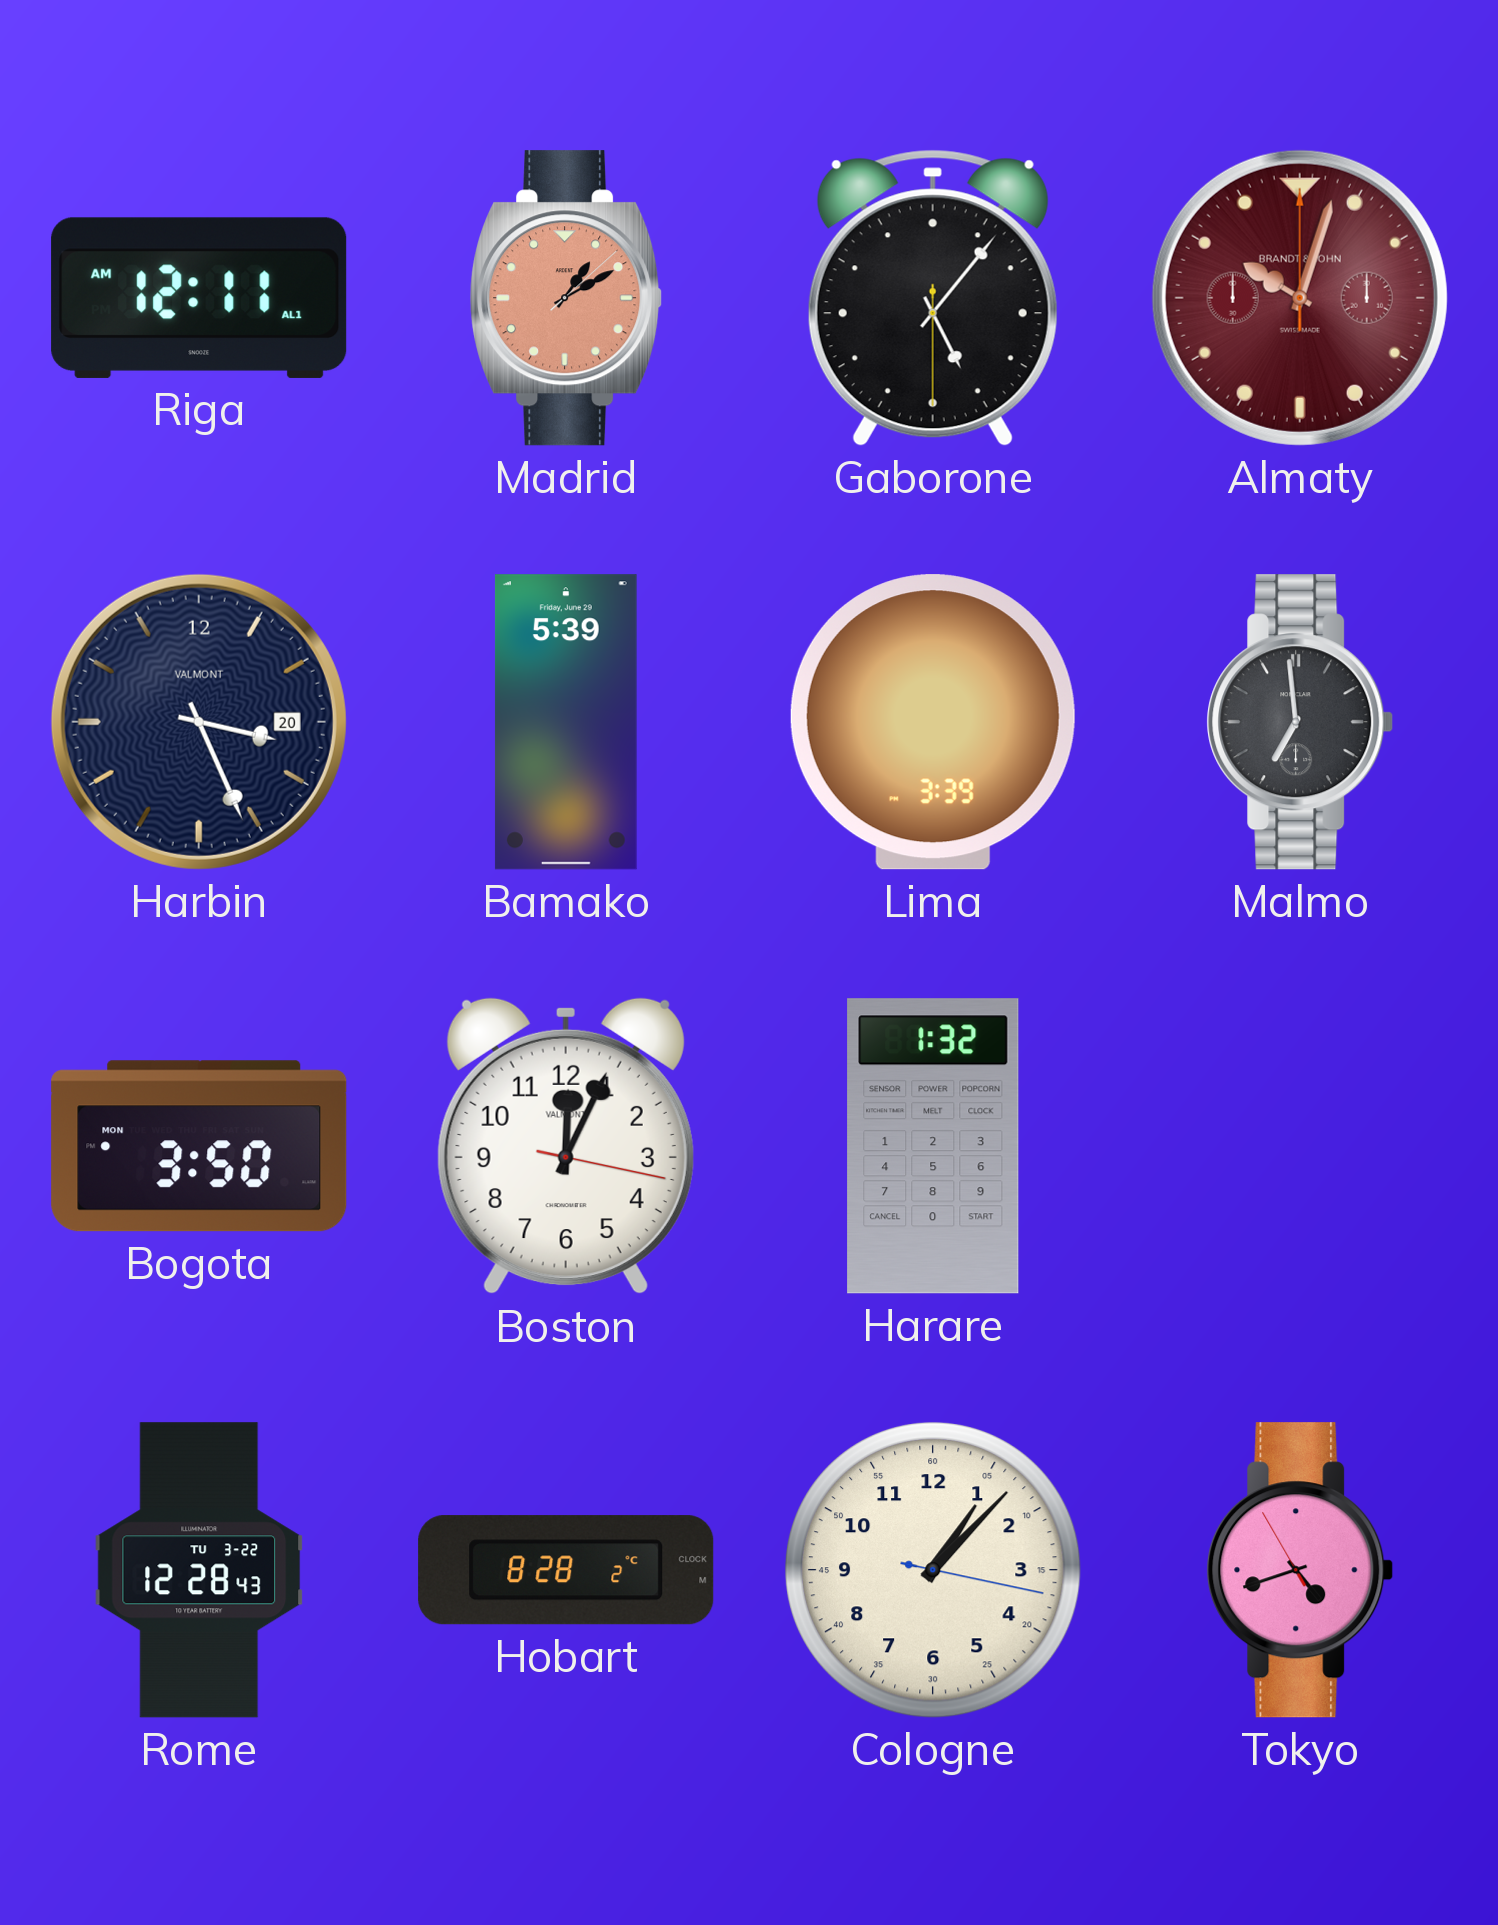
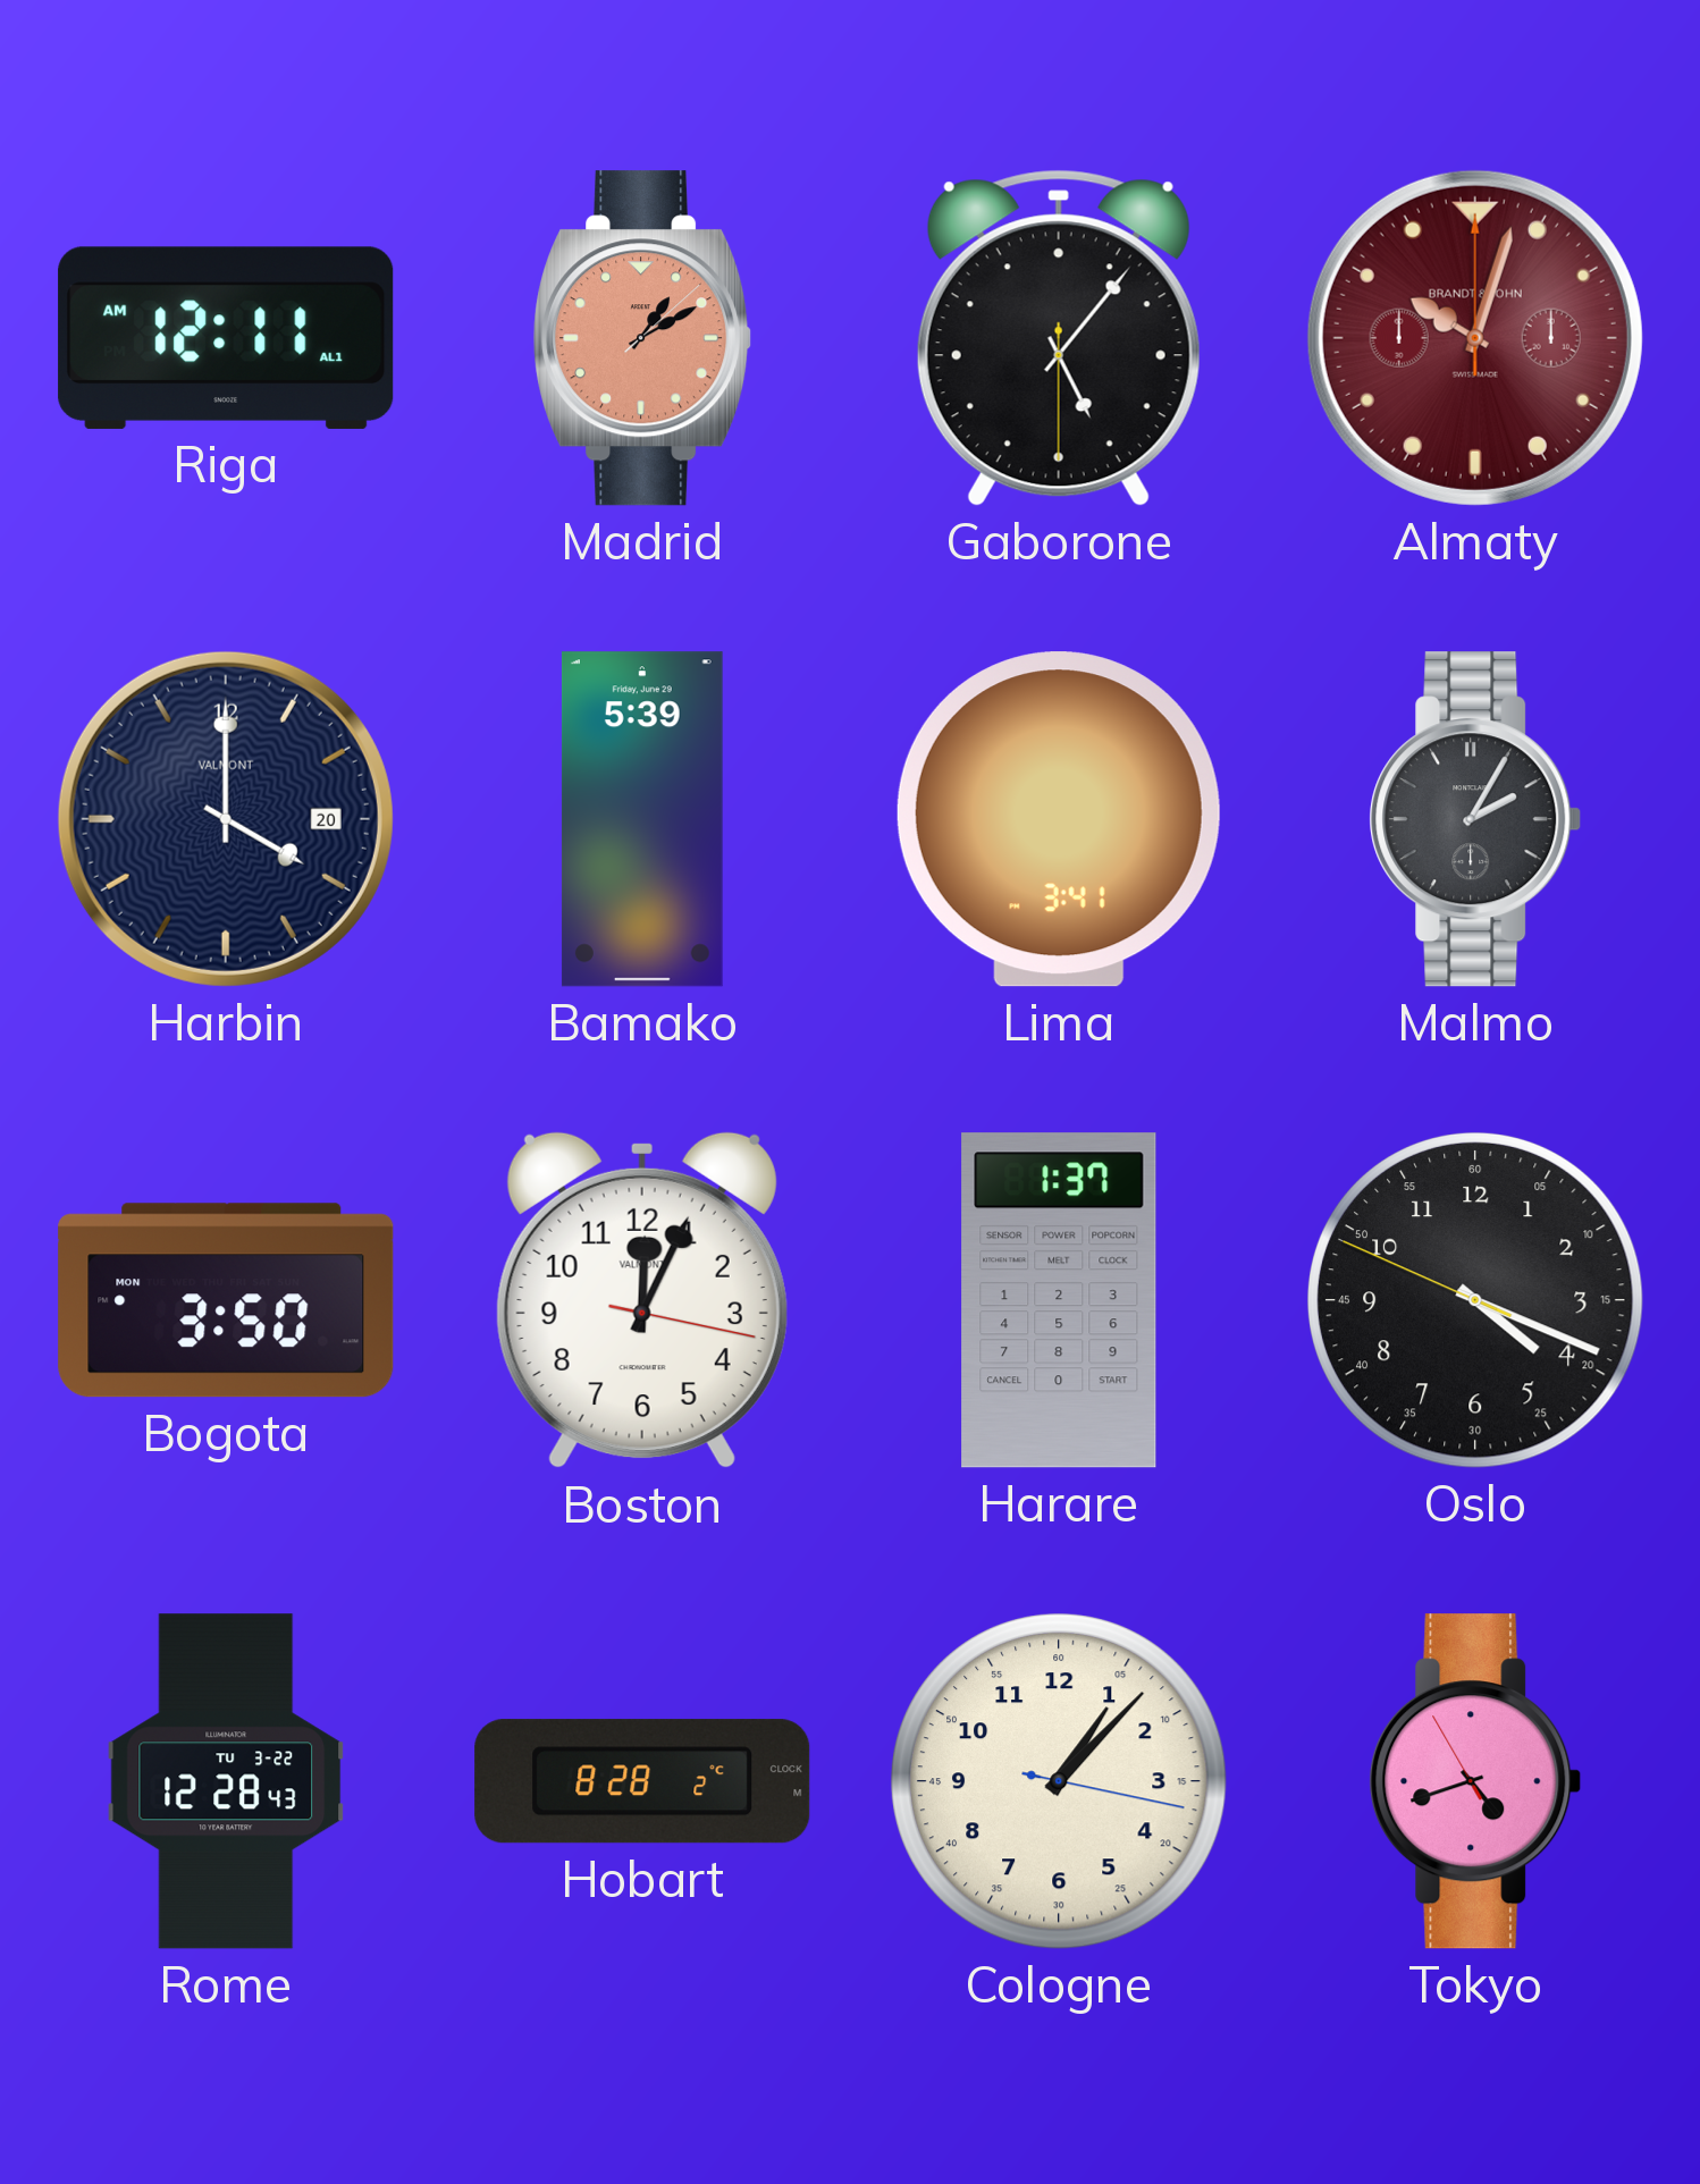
Harbin: 3:26 -> 4:00
Lima: 3:39 -> 3:41
Malmo: 6:59 -> 2:05
Harare: 1:32 -> 1:37
Oslo: none -> 4:18
